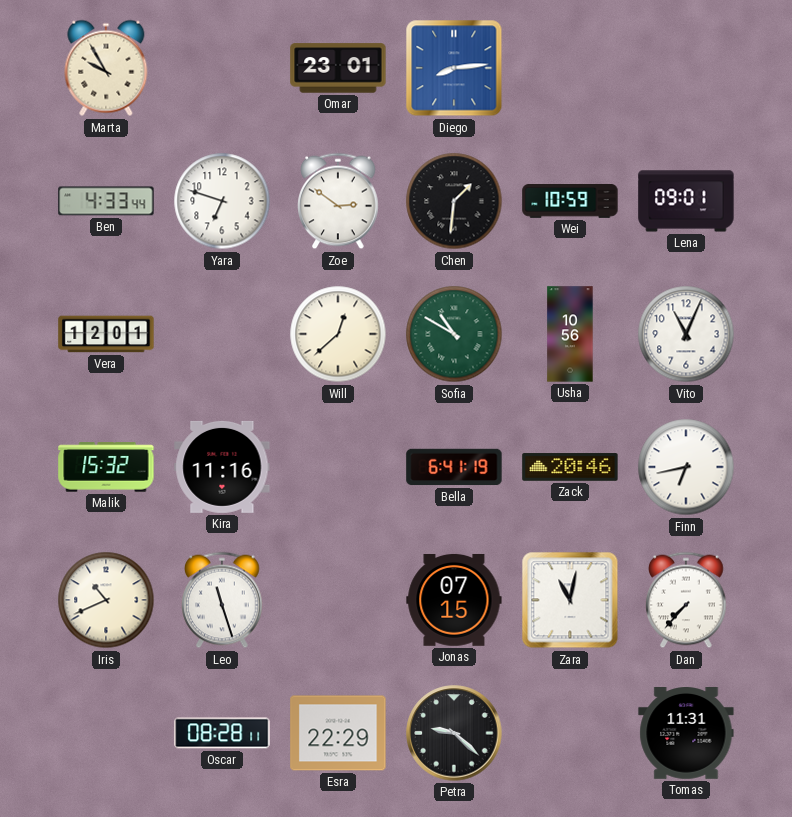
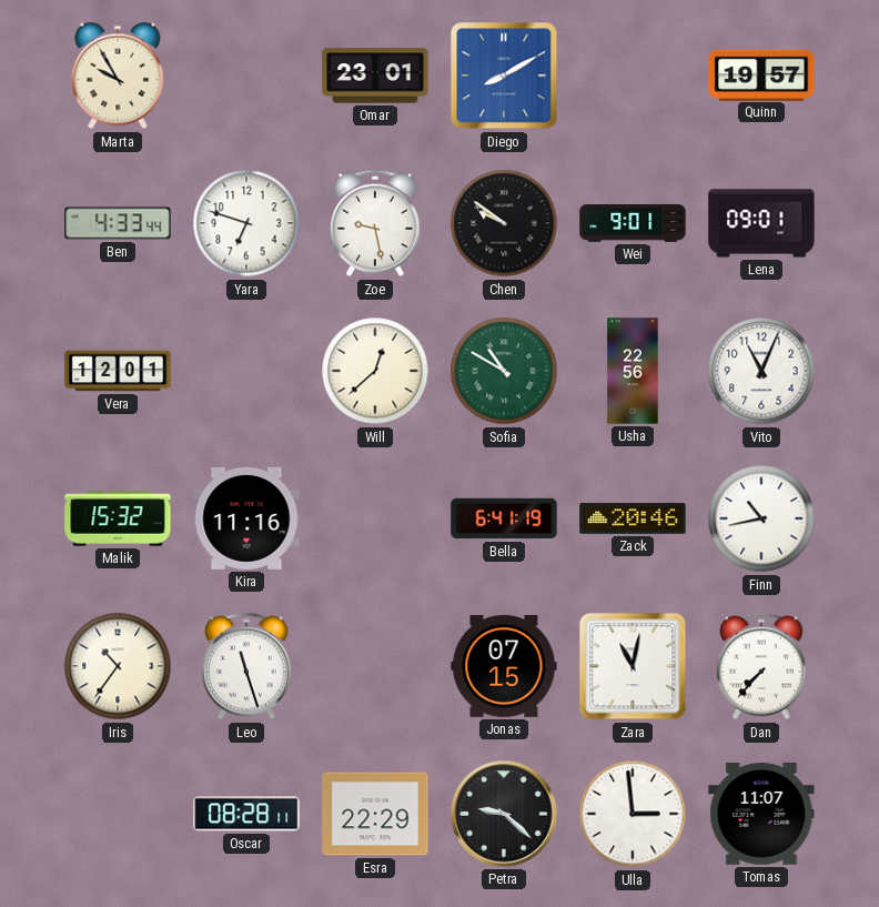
Diego: 8:14 -> 8:10
Quinn: none -> 19:57
Zoe: 2:51 -> 9:28
Chen: 1:31 -> 9:51
Wei: 10:59 -> 9:01
Usha: 10:56 -> 22:56
Finn: 6:43 -> 10:43
Iris: 10:41 -> 10:36
Ulla: none -> 2:59
Tomas: 11:31 -> 11:07
